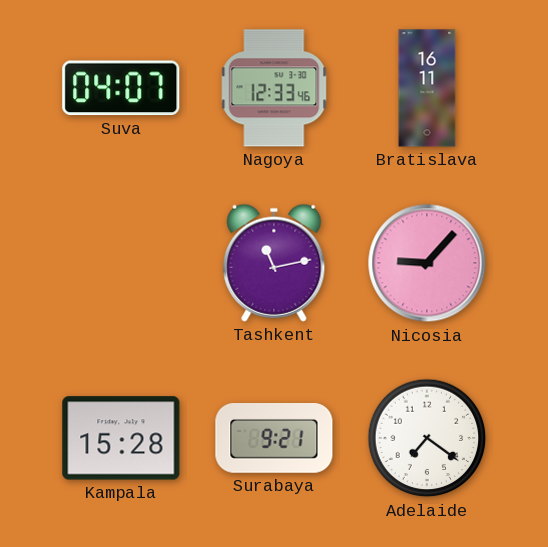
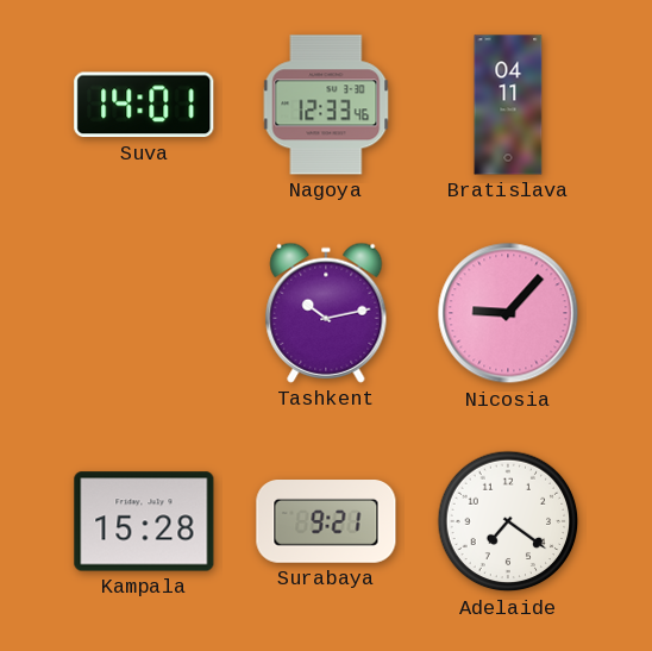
Suva: 04:07 -> 14:01
Bratislava: 16:11 -> 04:11
Tashkent: 11:13 -> 10:13
